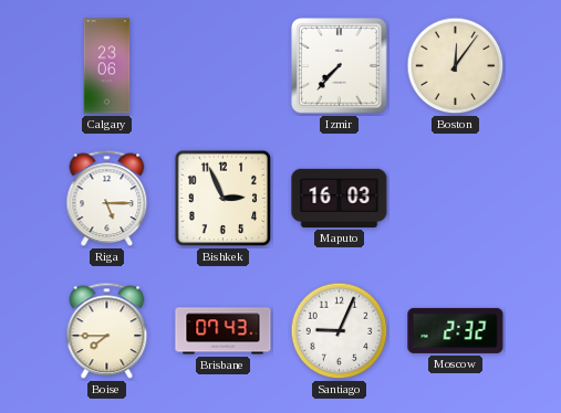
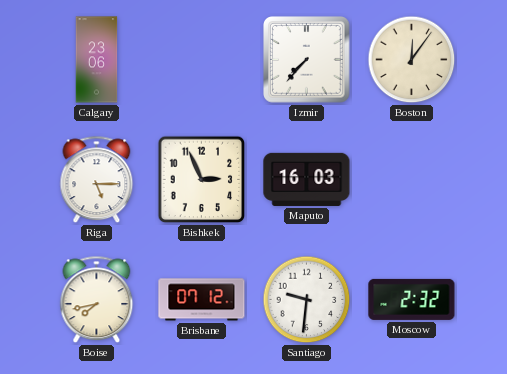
Boise: 7:45 -> 7:43
Brisbane: 07:43 -> 07:12
Santiago: 9:04 -> 9:31
